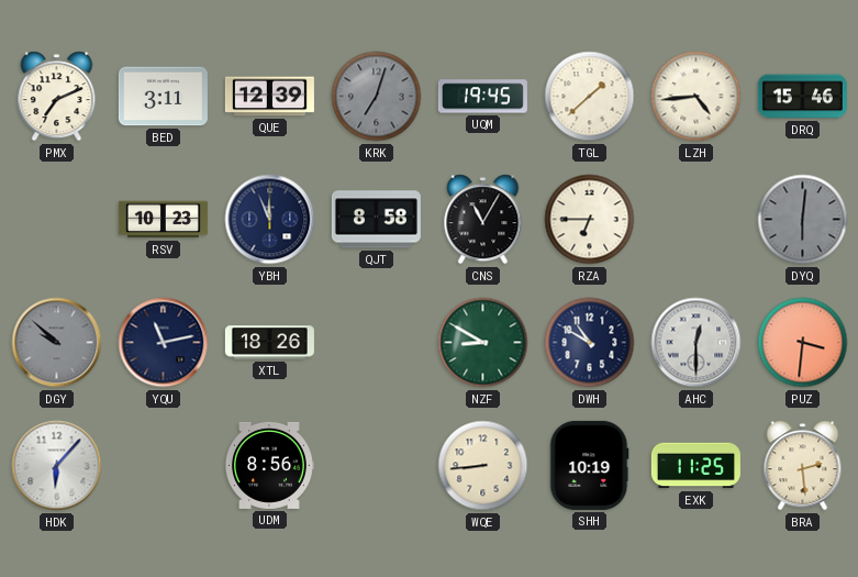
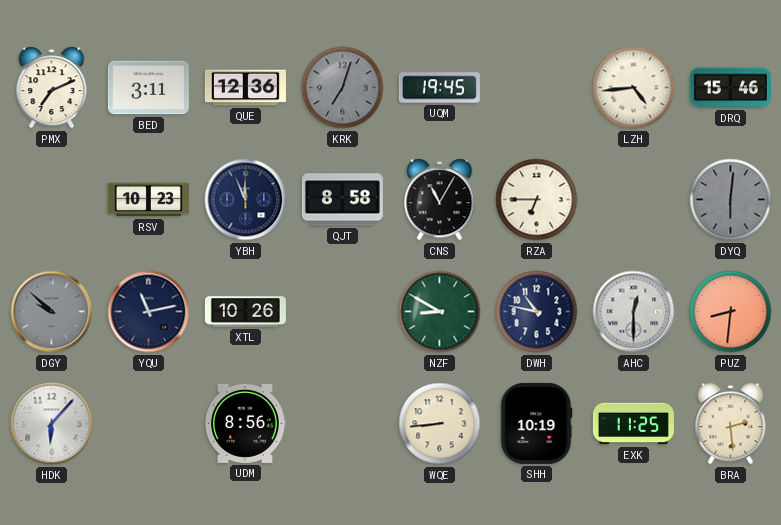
QUE: 12:39 -> 12:36
TGL: 1:38 -> none
XTL: 18:26 -> 10:26
DWH: 10:50 -> 10:47
PUZ: 3:31 -> 8:31
